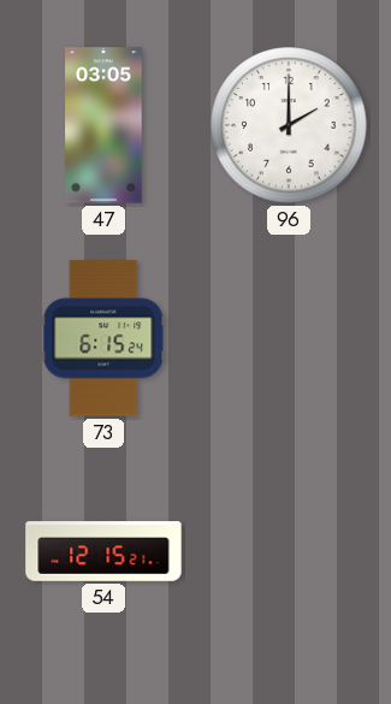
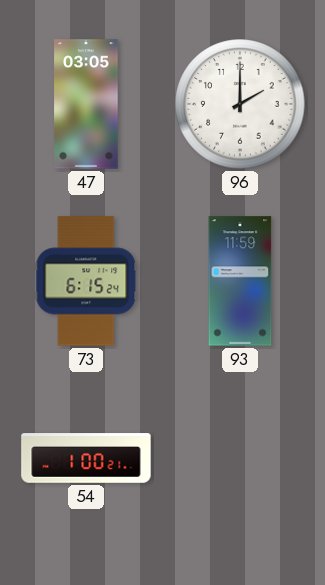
93: none -> 11:59
54: 12:15 -> 1:00
